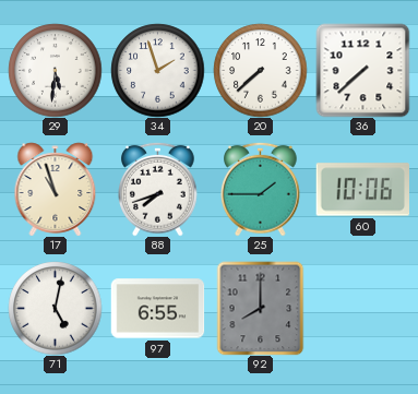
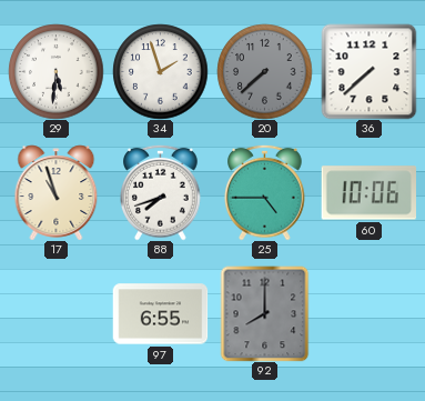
20 dial: white -> grey
25: 1:45 -> 4:45
71: 5:02 -> none
